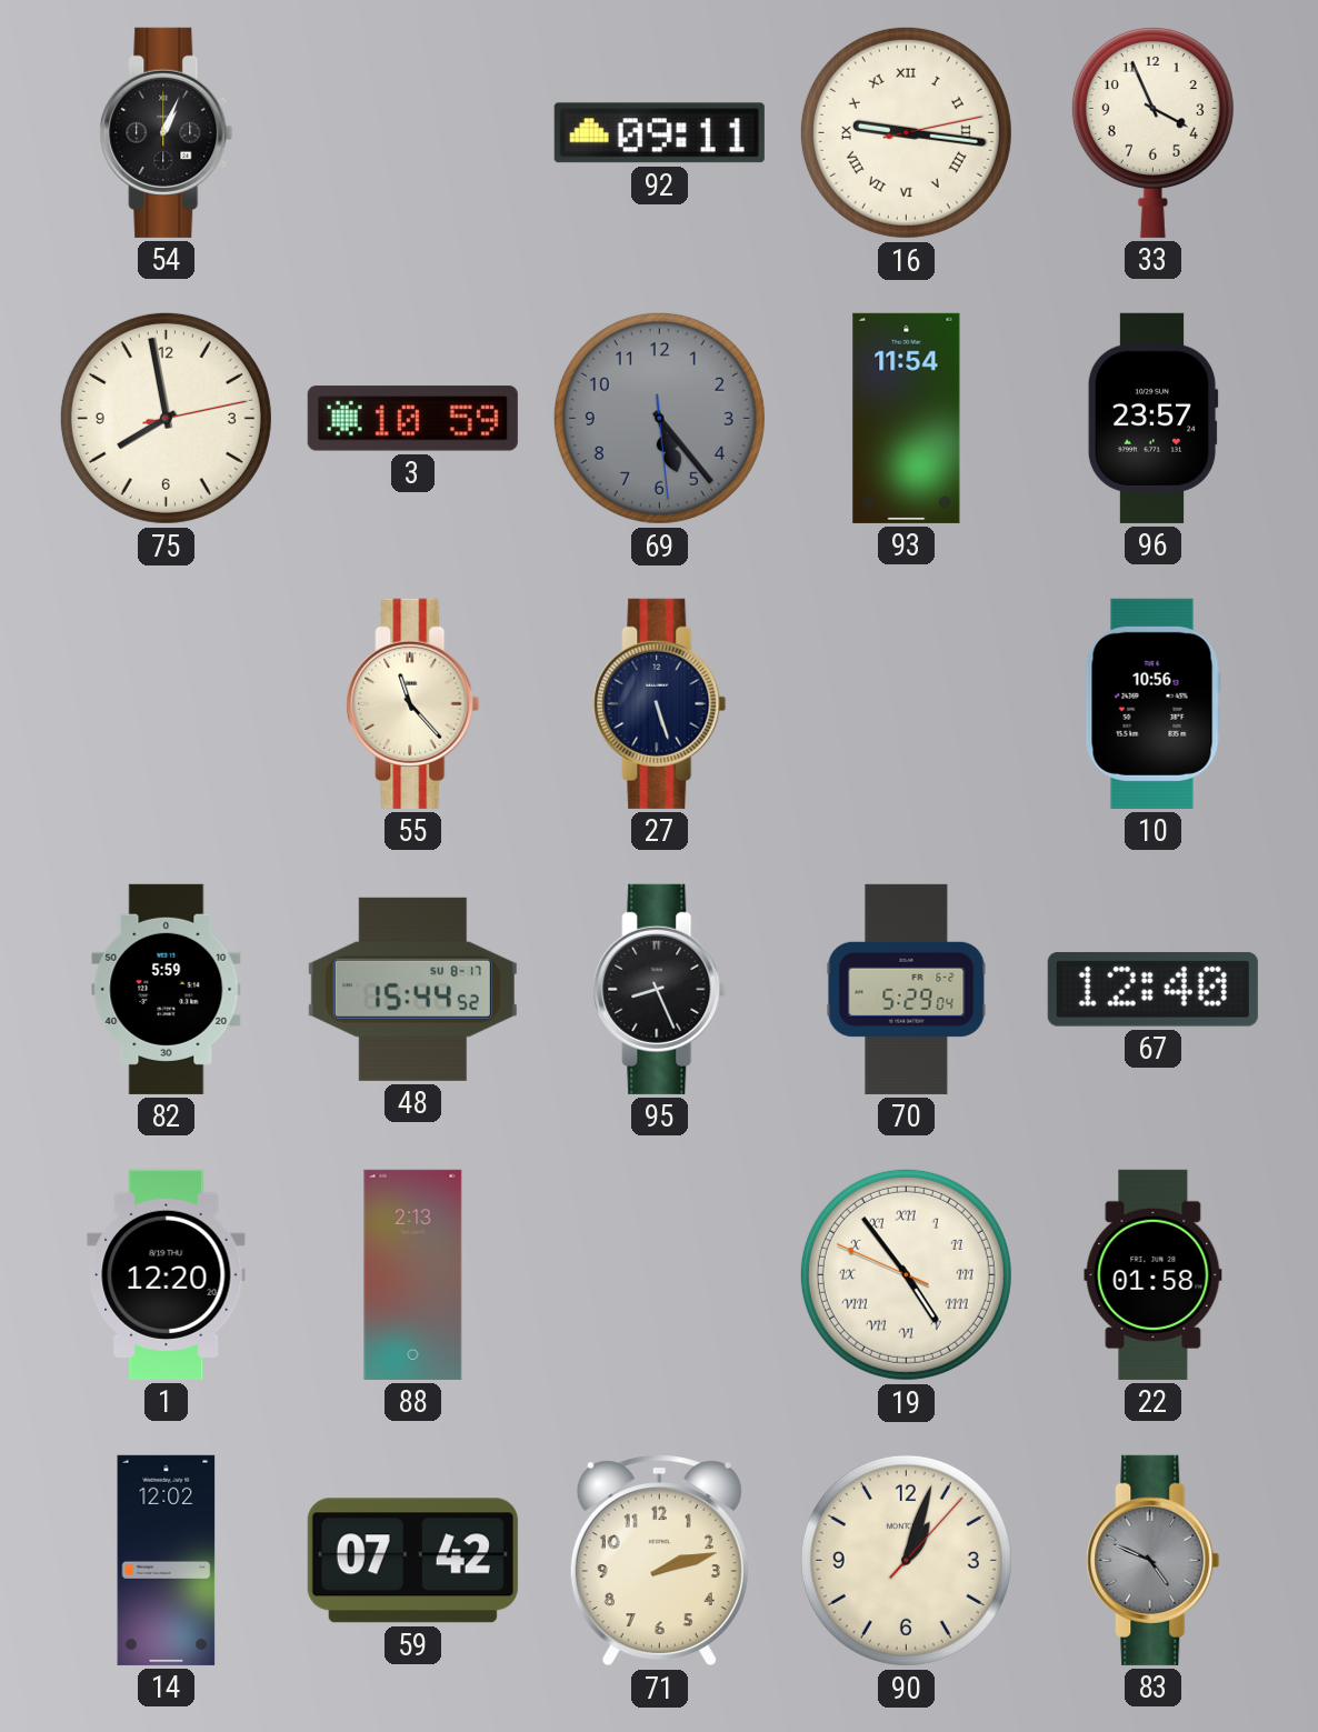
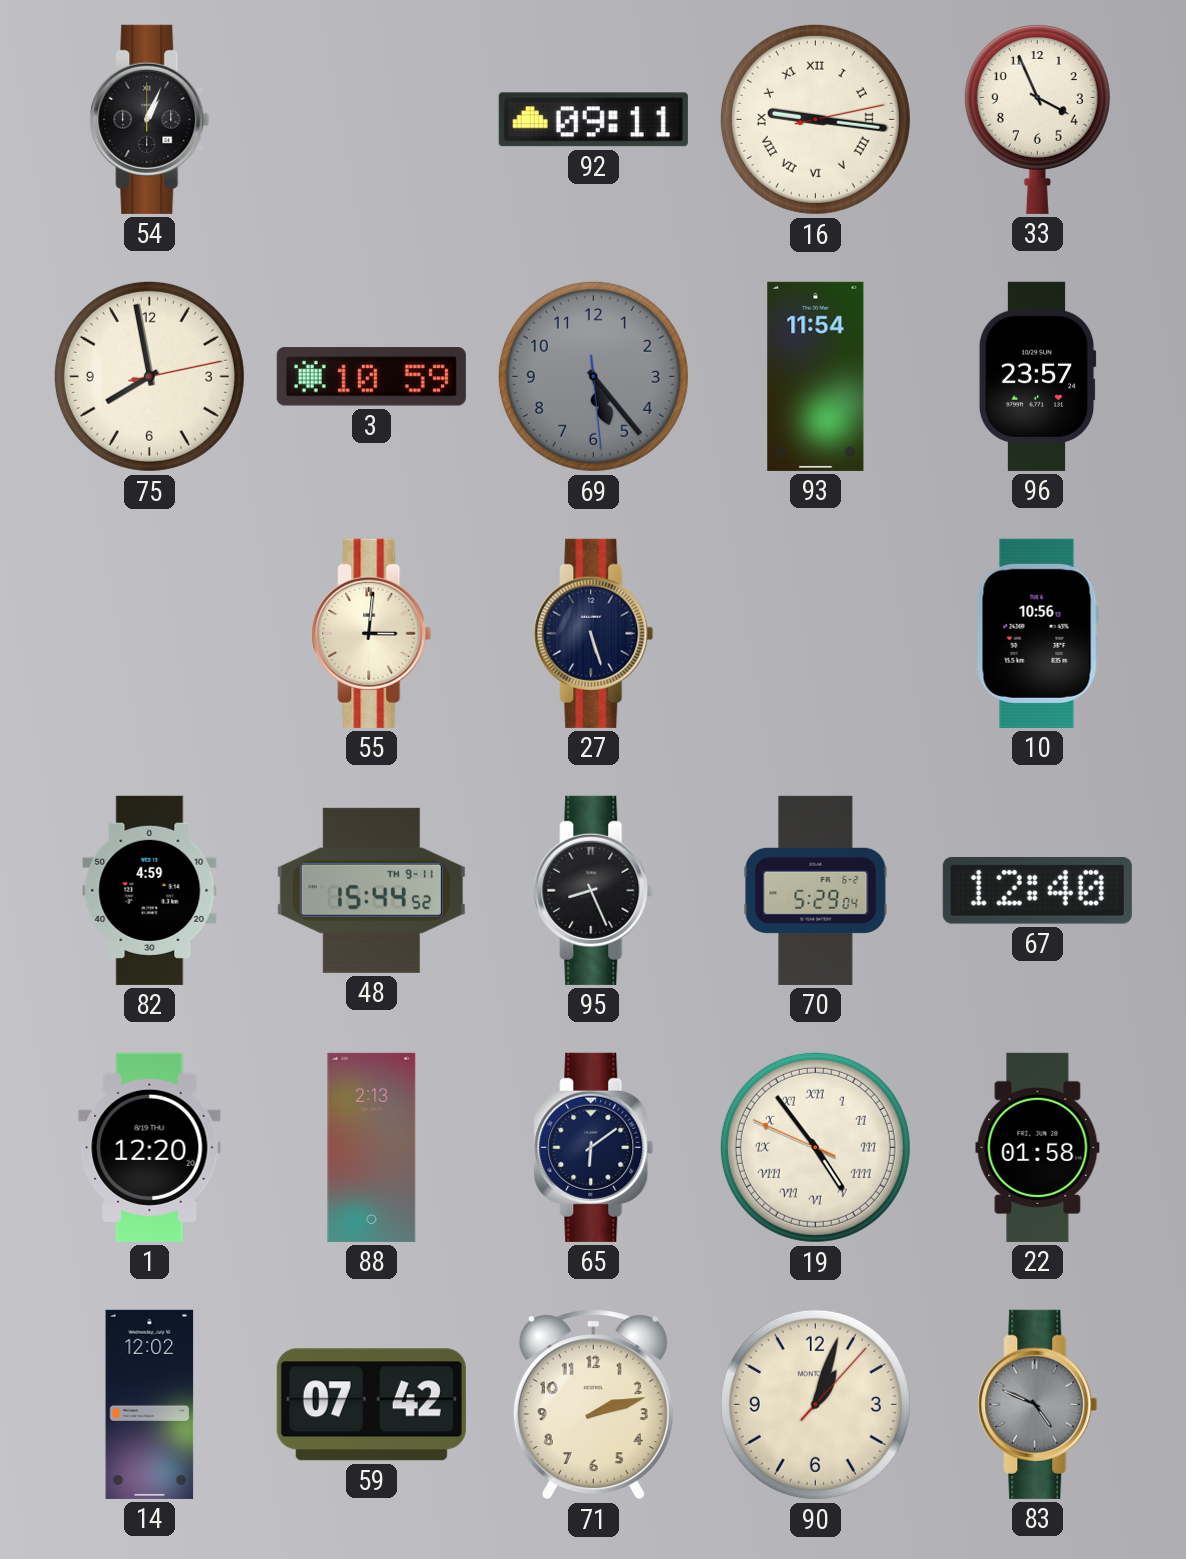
55: 11:23 -> 3:01
82: 5:59 -> 4:59
48 date: SU 8-17 -> TH 9-11
65: none -> 6:09
